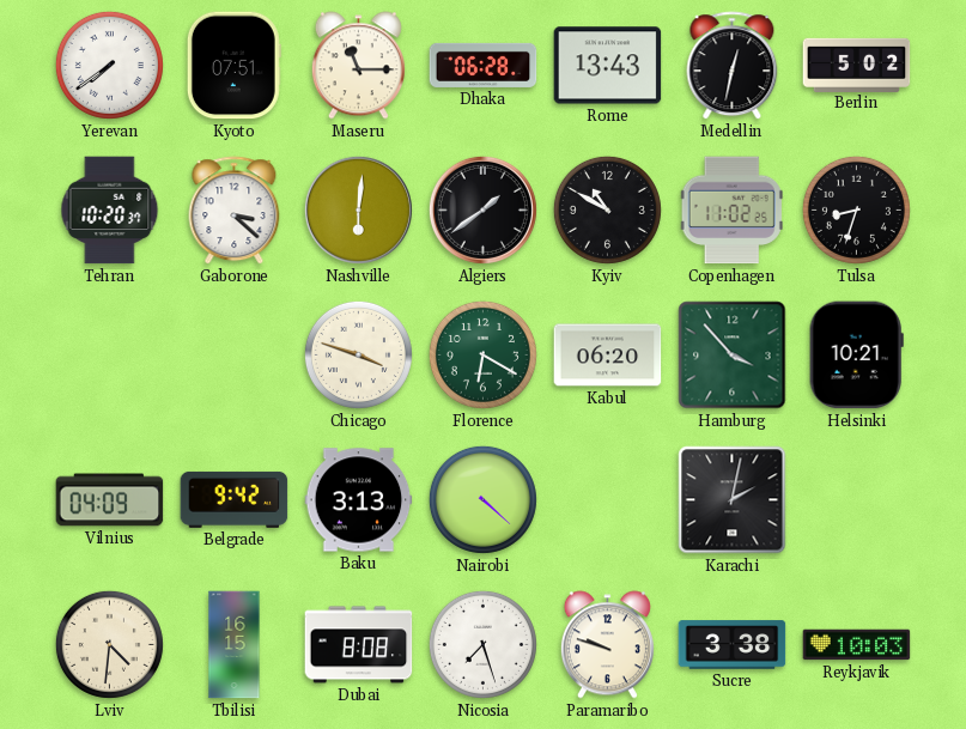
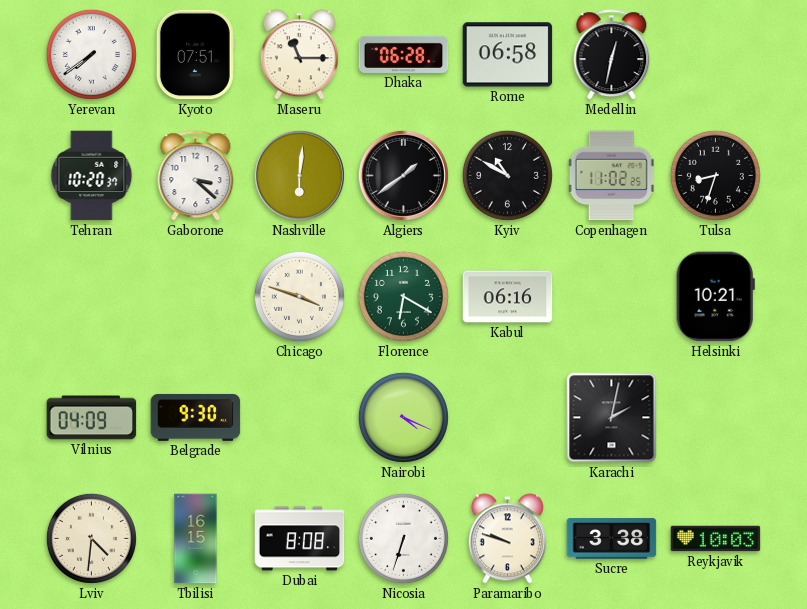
Rome: 13:43 -> 06:58
Berlin: 5:02 -> none
Kabul: 06:20 -> 06:16
Hamburg: 3:53 -> none
Belgrade: 9:42 -> 9:30
Baku: 3:13 -> none
Nairobi: 4:22 -> 4:19
Nicosia: 7:27 -> 6:33
